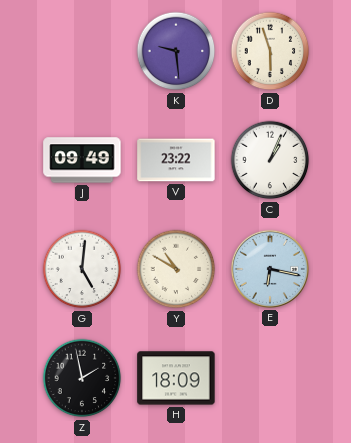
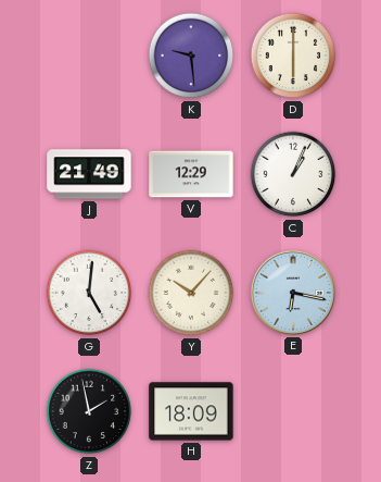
D: 5:57 -> 6:00
J: 09:49 -> 21:49
V: 23:22 -> 12:29
Y: 10:50 -> 10:07
